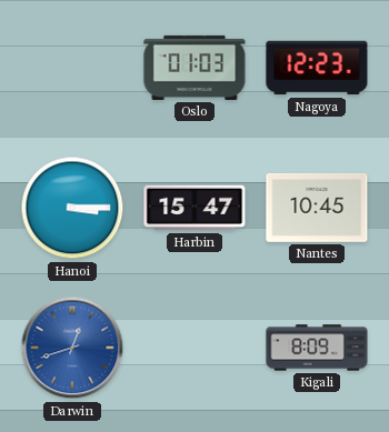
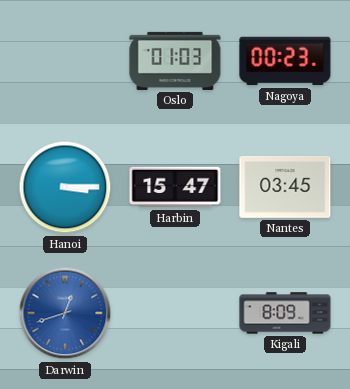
Nagoya: 12:23 -> 00:23
Nantes: 10:45 -> 03:45
